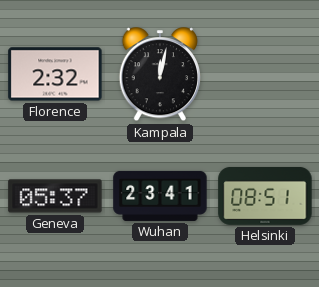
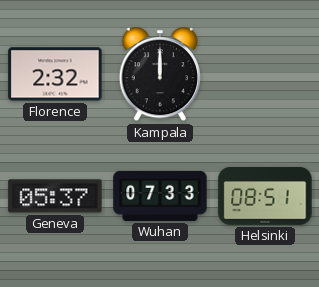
Kampala: 12:02 -> 12:00
Wuhan: 23:41 -> 07:33
